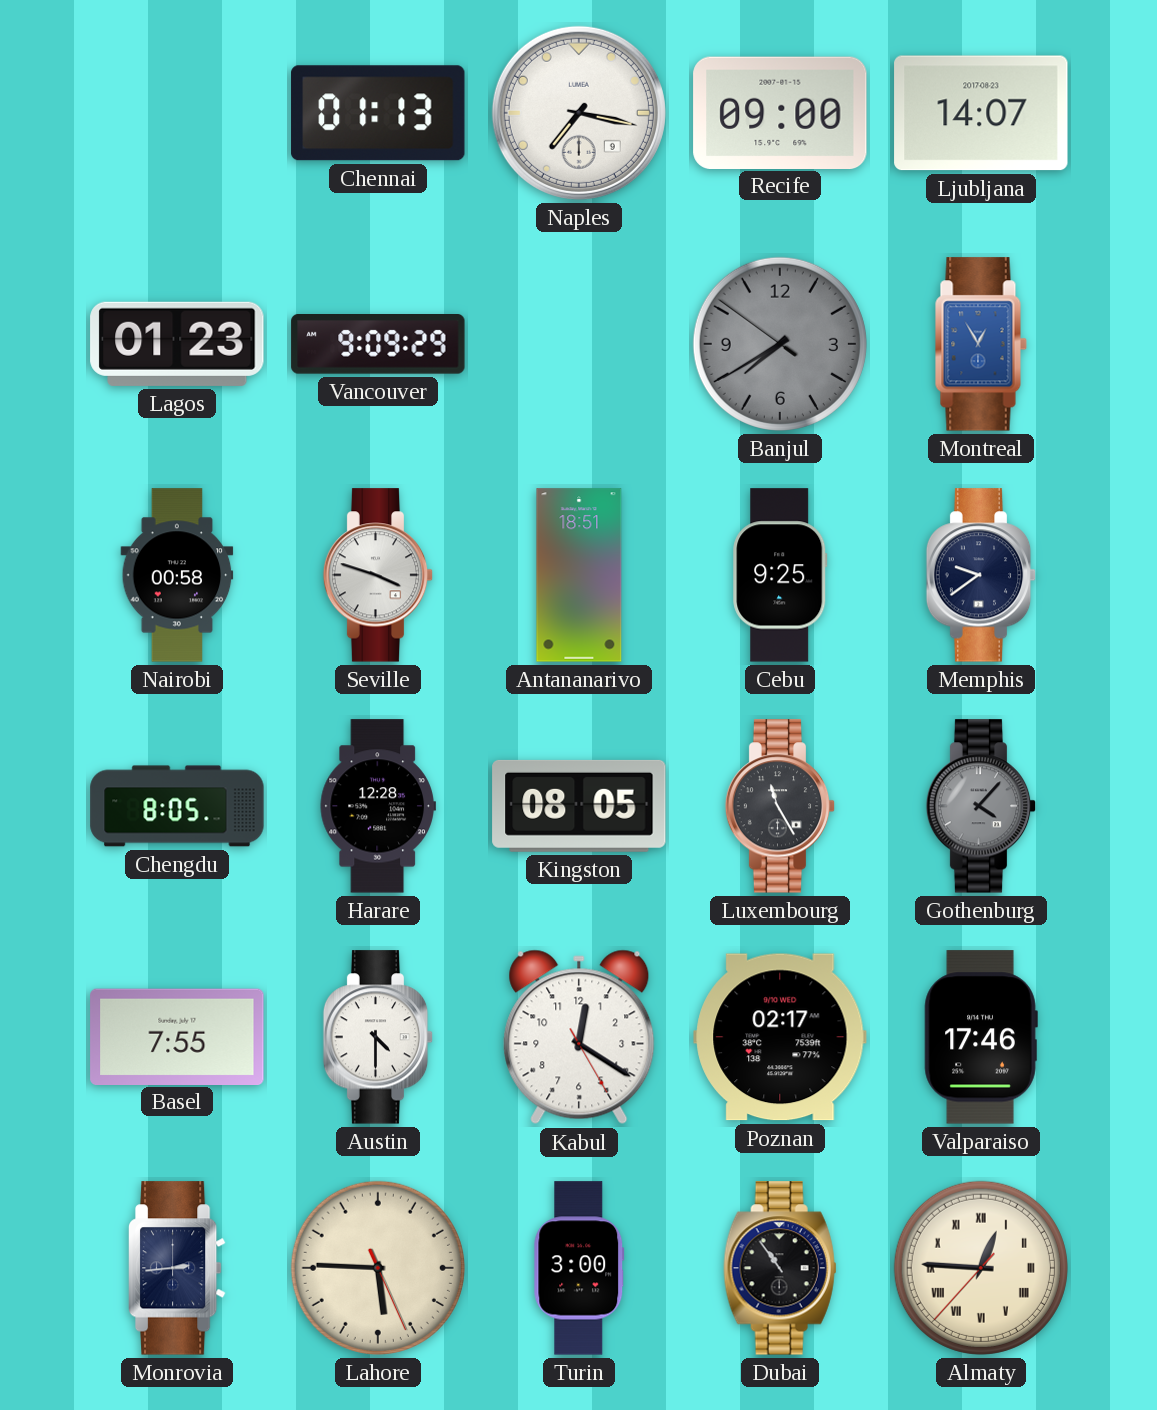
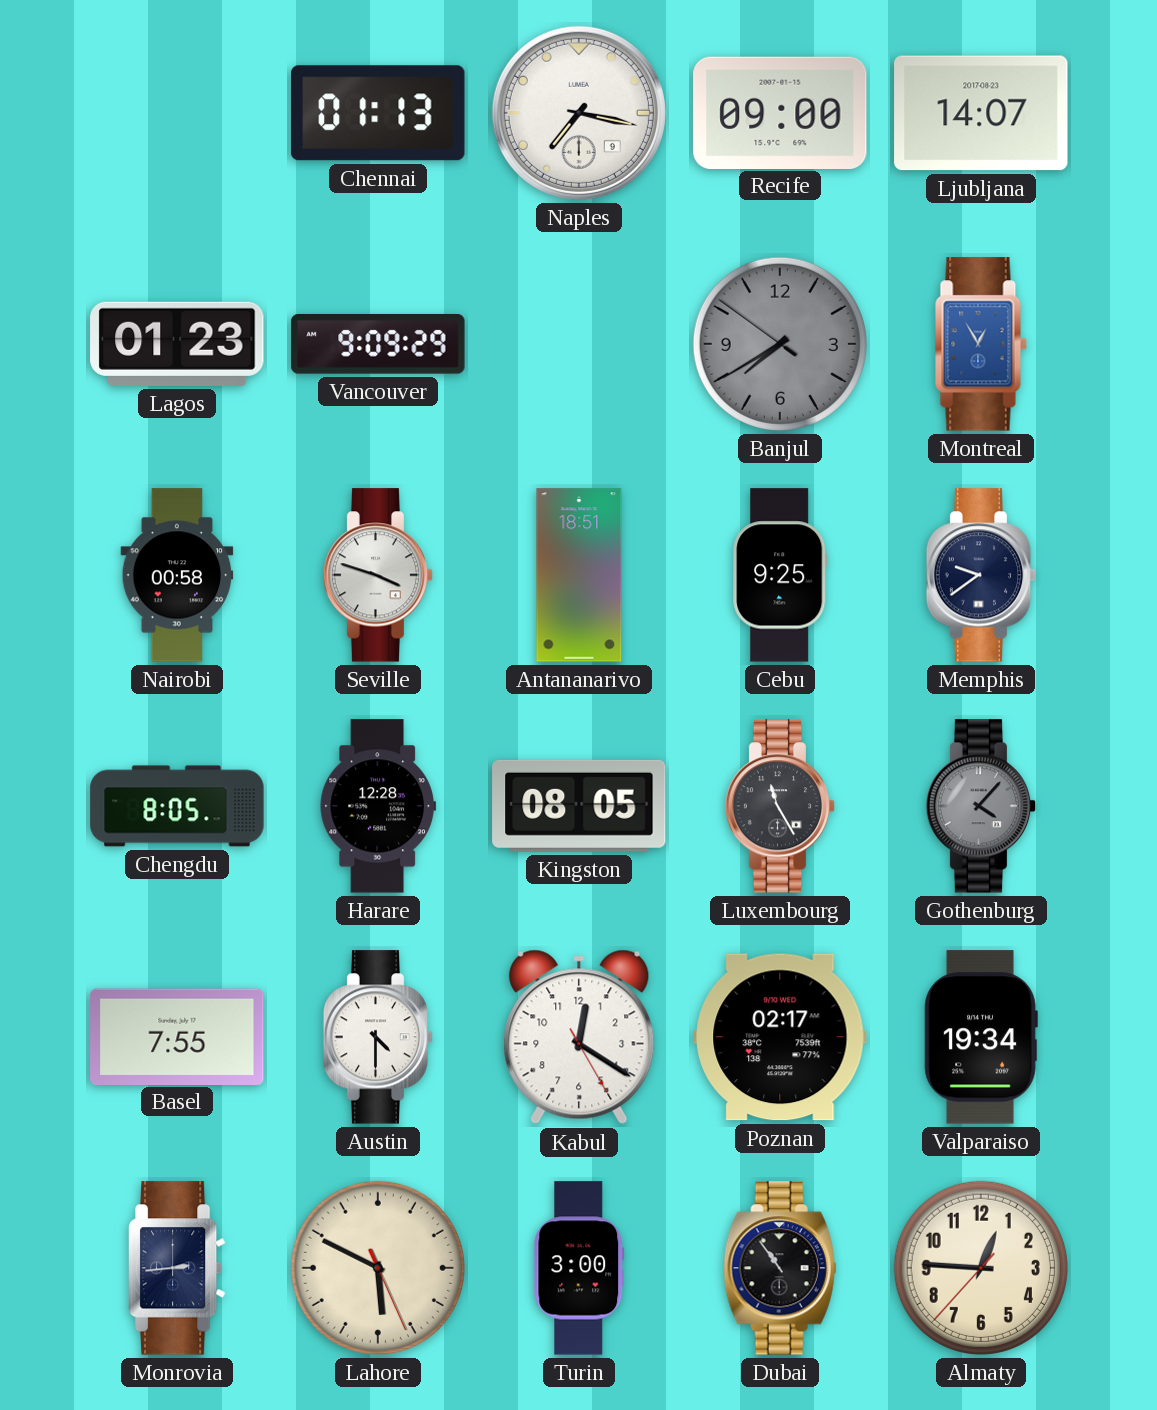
Valparaiso: 17:46 -> 19:34
Lahore: 5:45 -> 5:49
Almaty numerals: Roman -> Arabic
